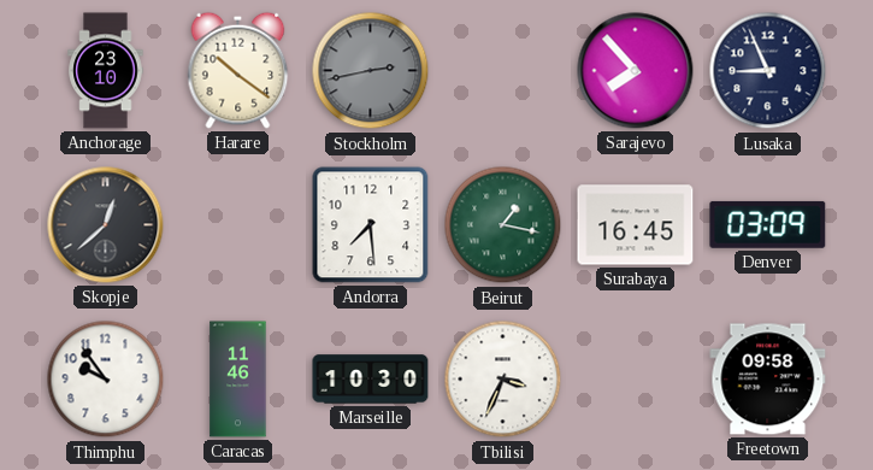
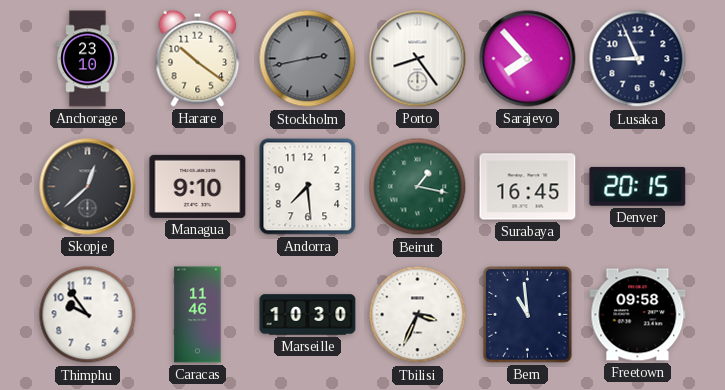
Porto: none -> 8:24
Managua: none -> 9:10
Denver: 03:09 -> 20:15
Bern: none -> 10:59
